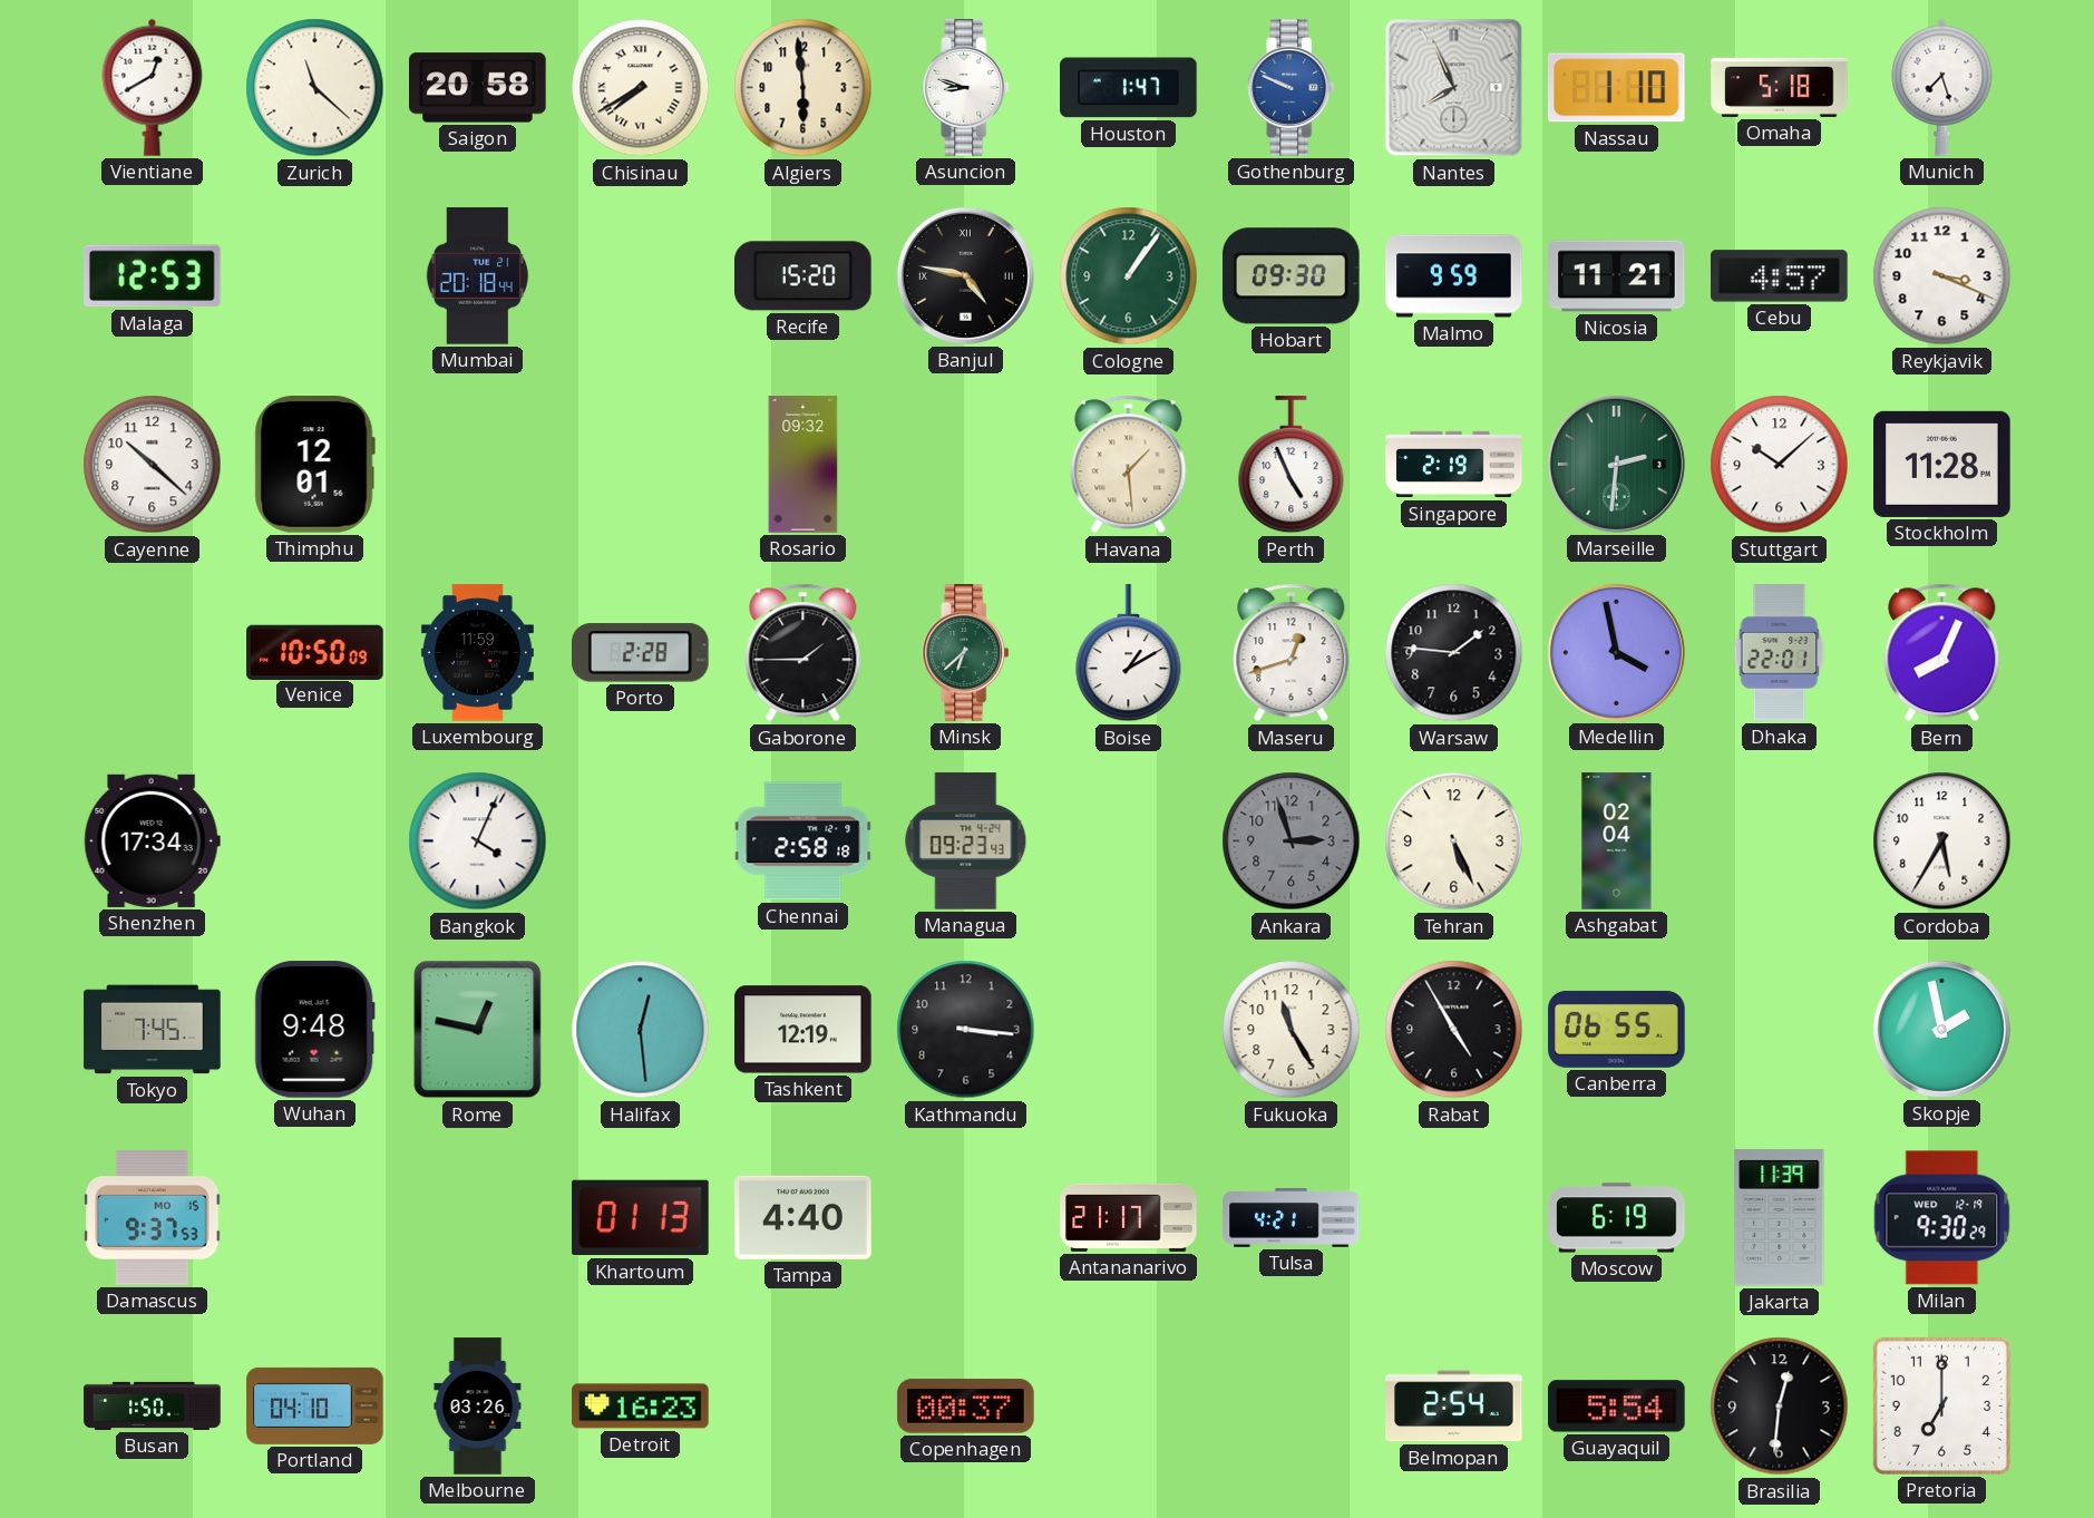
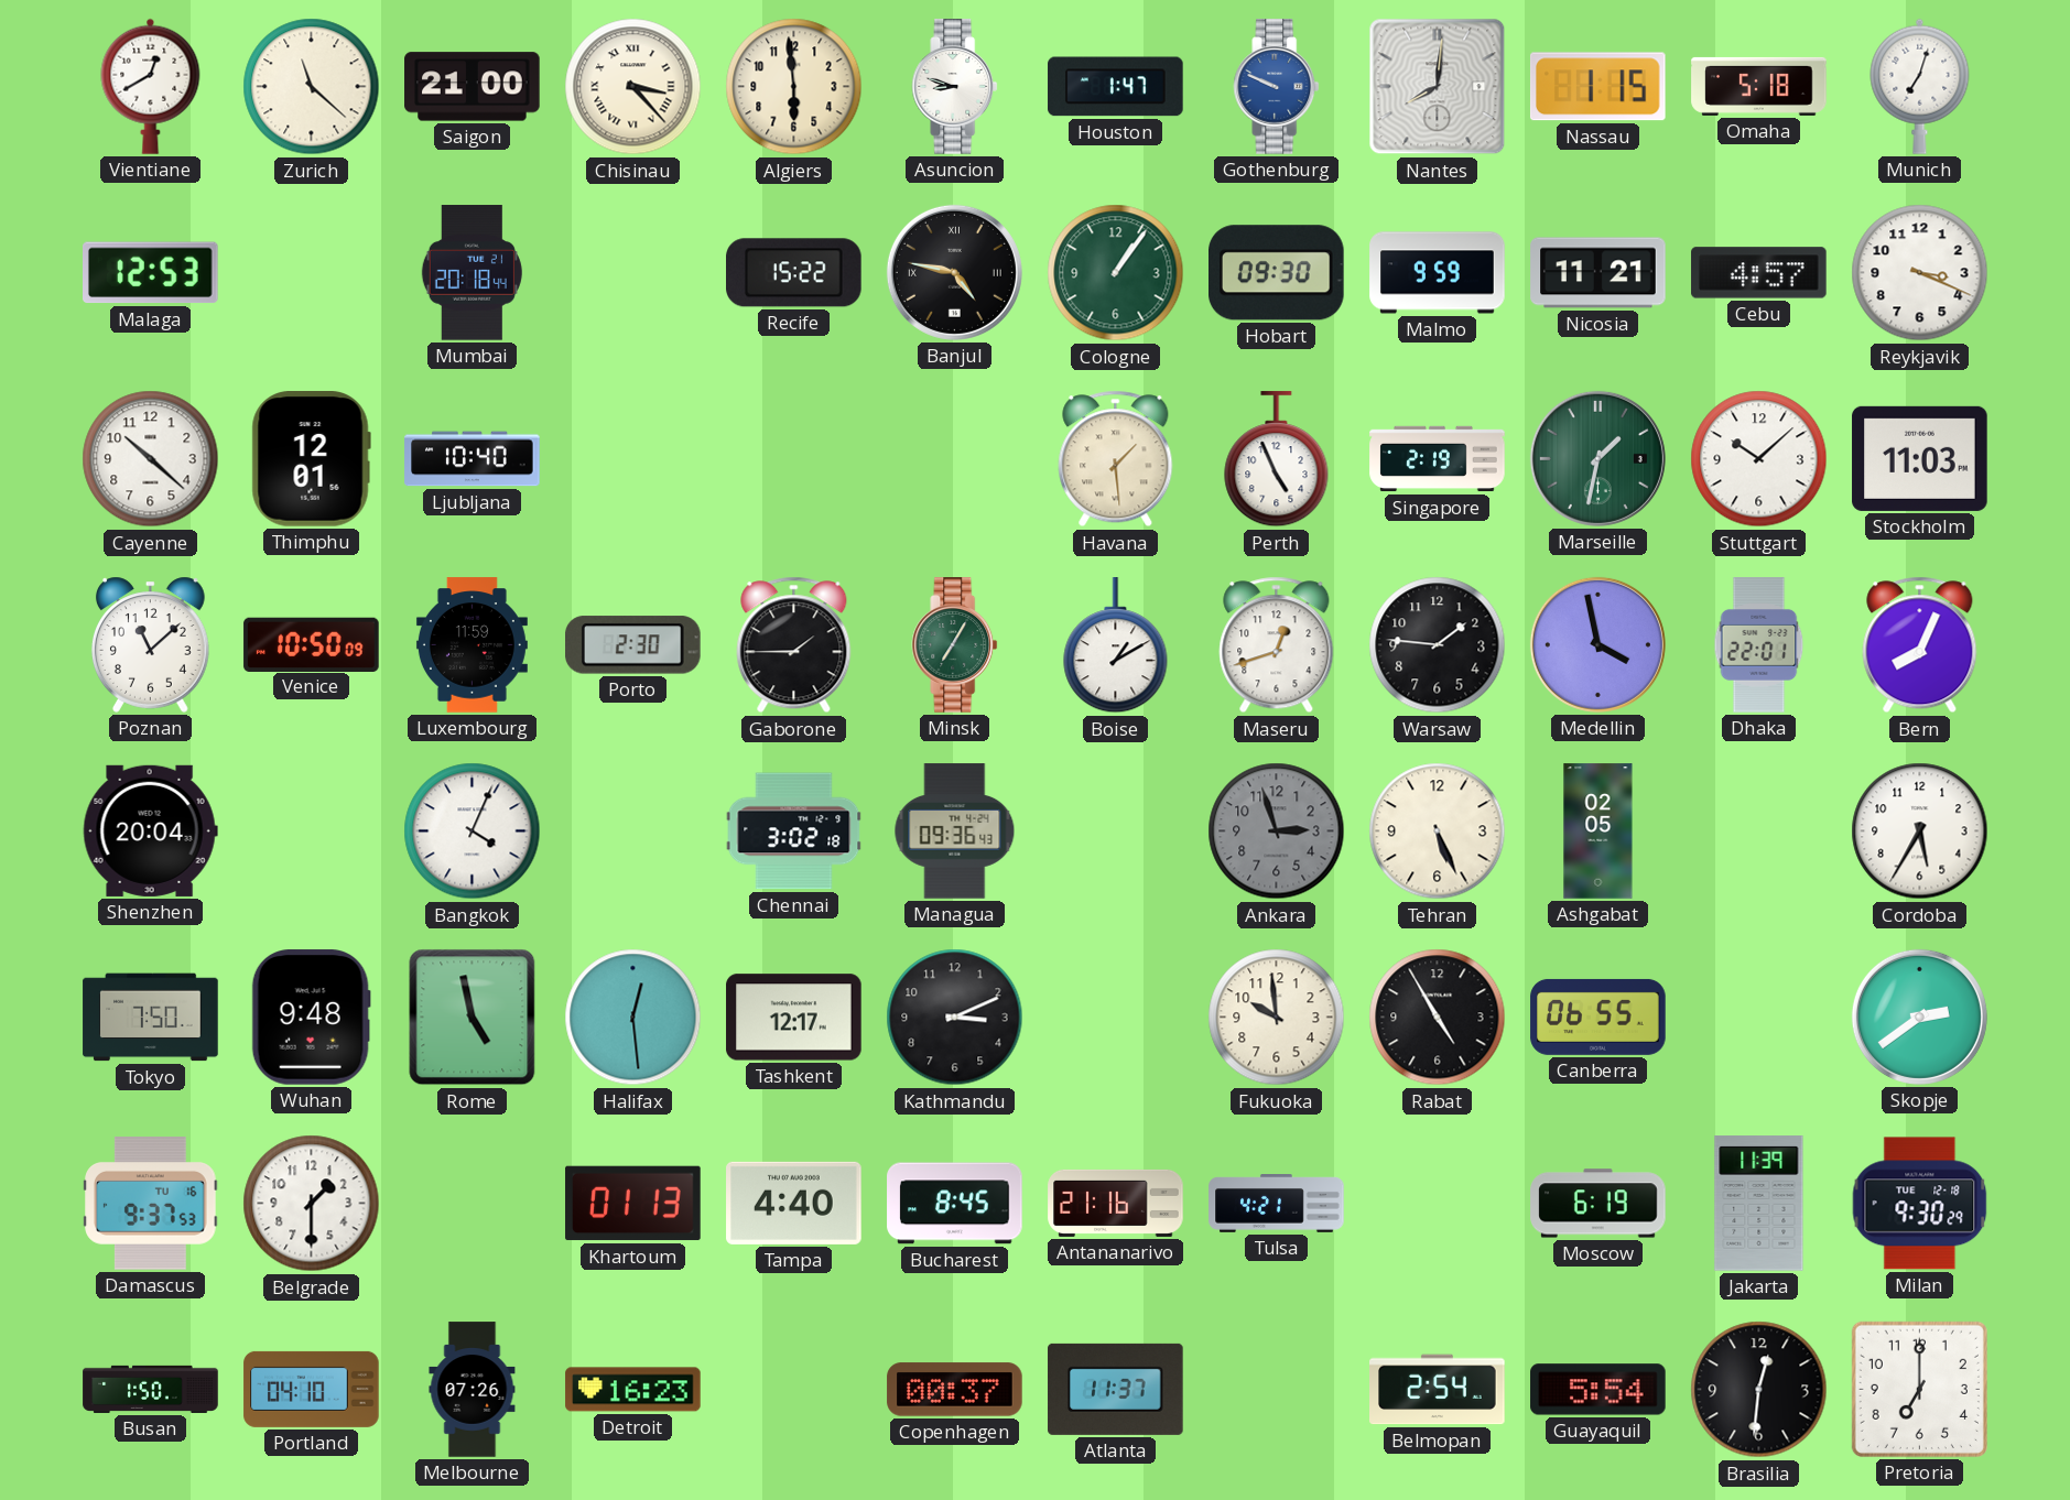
Saigon: 20:58 -> 21:00
Chisinau: 7:40 -> 3:23
Nantes: 7:56 -> 8:01
Nassau: 1:10 -> 1:15
Munich: 7:27 -> 7:03
Recife: 15:20 -> 15:22
Ljubljana: none -> 10:40
Rosario: 09:32 -> none
Marseille: 2:31 -> 1:32
Stockholm: 11:28 -> 11:03
Poznan: none -> 11:08
Porto: 2:28 -> 2:30
Minsk: 6:38 -> 7:05
Shenzhen: 17:34 -> 20:04
Chennai: 2:58 -> 3:02
Managua: 09:23 -> 09:36
Ashgabat: 02:04 -> 02:05
Tokyo: 7:45 -> 7:50
Rome: 12:47 -> 4:58
Tashkent: 12:19 -> 12:17
Kathmandu: 3:16 -> 3:11
Fukuoka: 11:25 -> 9:59
Skopje: 1:58 -> 2:39
Damascus date: MO 15 -> TU 16
Belgrade: none -> 1:30
Bucharest: none -> 8:45
Antananarivo: 21:17 -> 21:16
Milan date: WED 12-19 -> TUE 12-18
Melbourne: 03:26 -> 07:26
Atlanta: none -> 11:37
